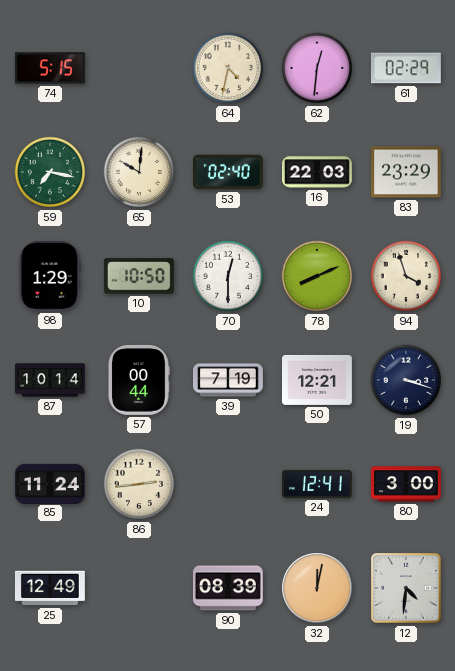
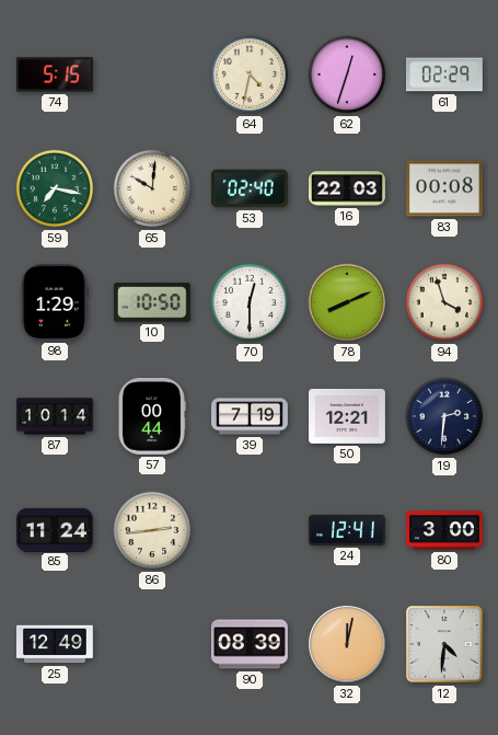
62: 12:31 -> 12:33
83: 23:29 -> 00:08
19: 3:18 -> 2:31
